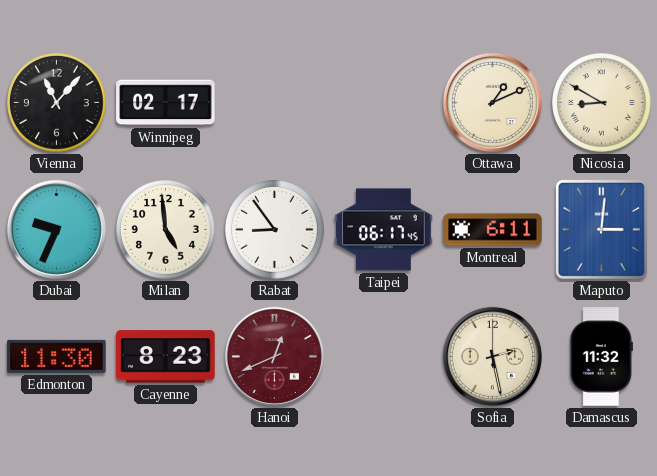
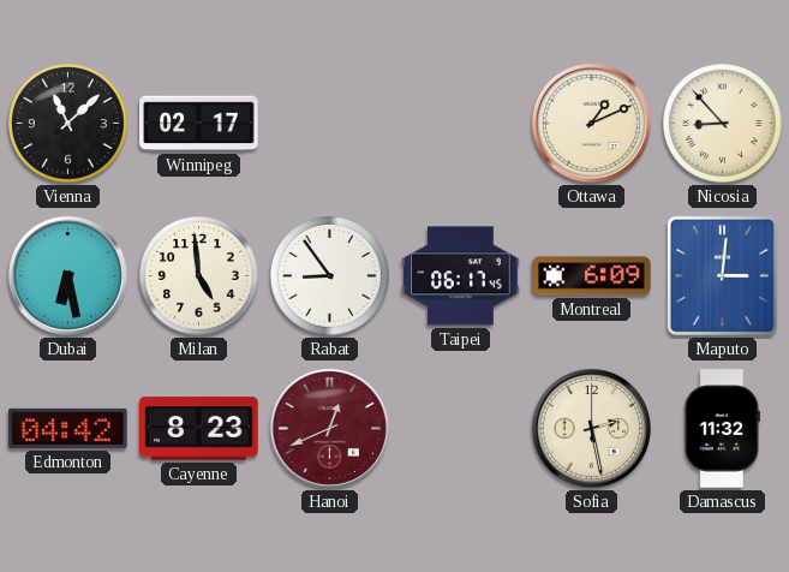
Vienna: 11:07 -> 11:08
Nicosia: 8:50 -> 8:53
Dubai: 9:34 -> 6:28
Montreal: 6:11 -> 6:09
Edmonton: 11:30 -> 04:42
